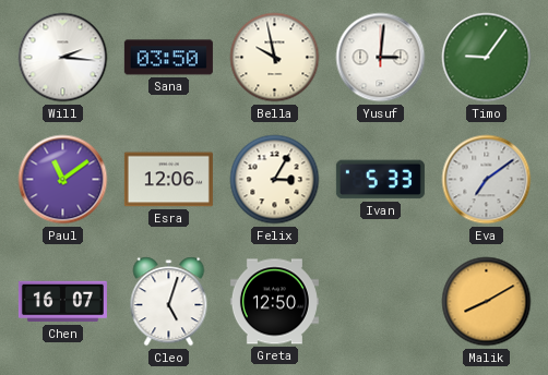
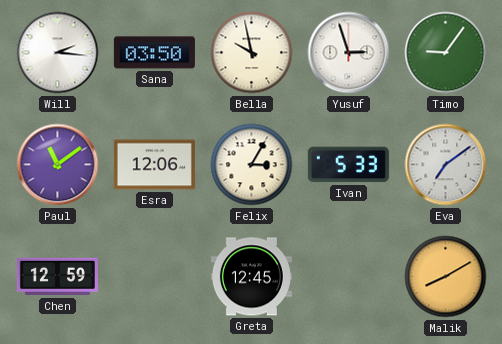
Yusuf: 3:01 -> 2:57
Chen: 16:07 -> 12:59
Cleo: 5:03 -> none
Greta: 12:50 -> 12:45
